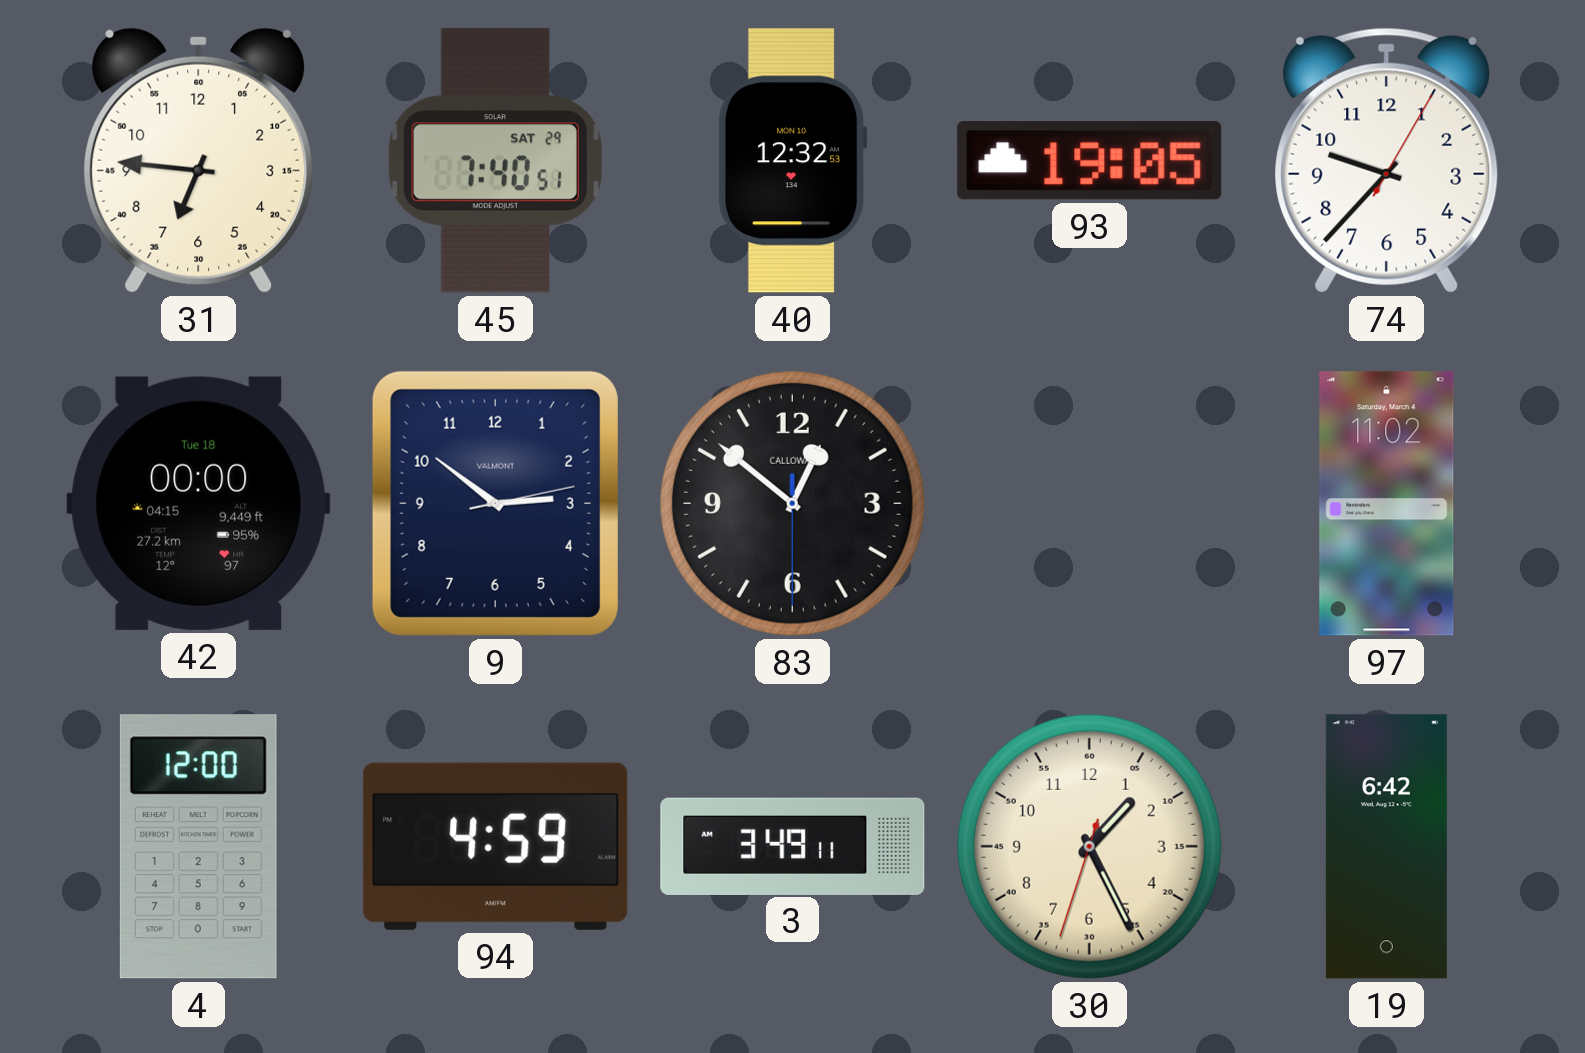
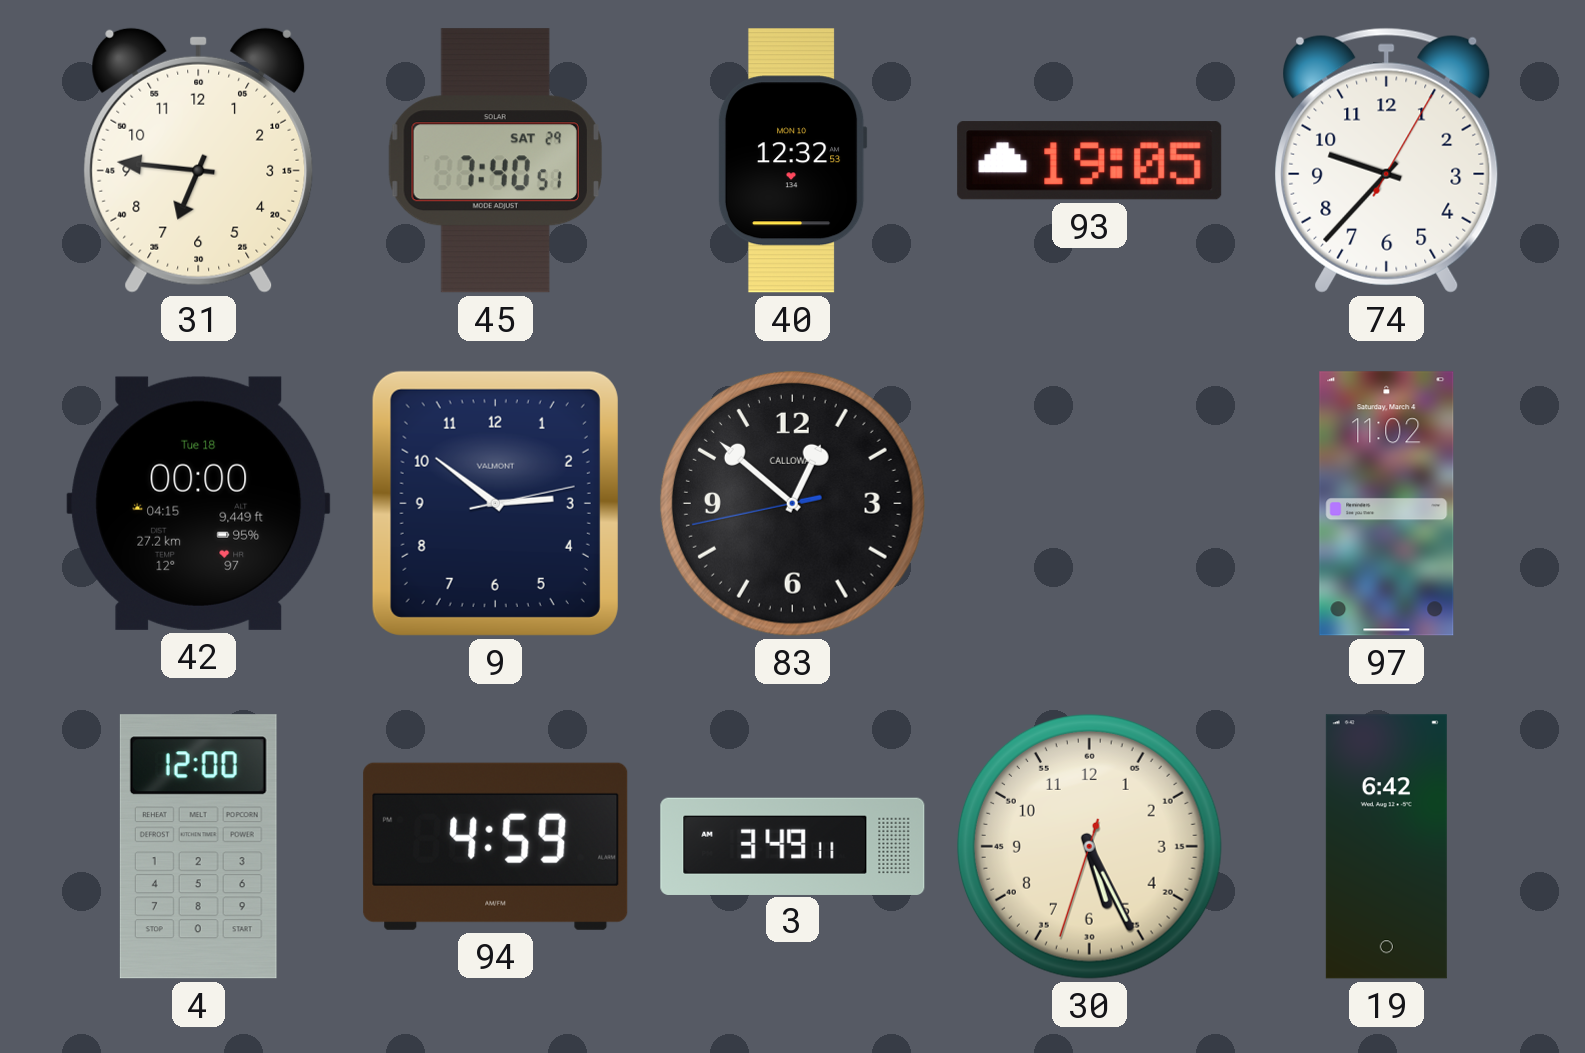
83: 12:51:30 -> 12:51:43
30: 1:25 -> 5:25
